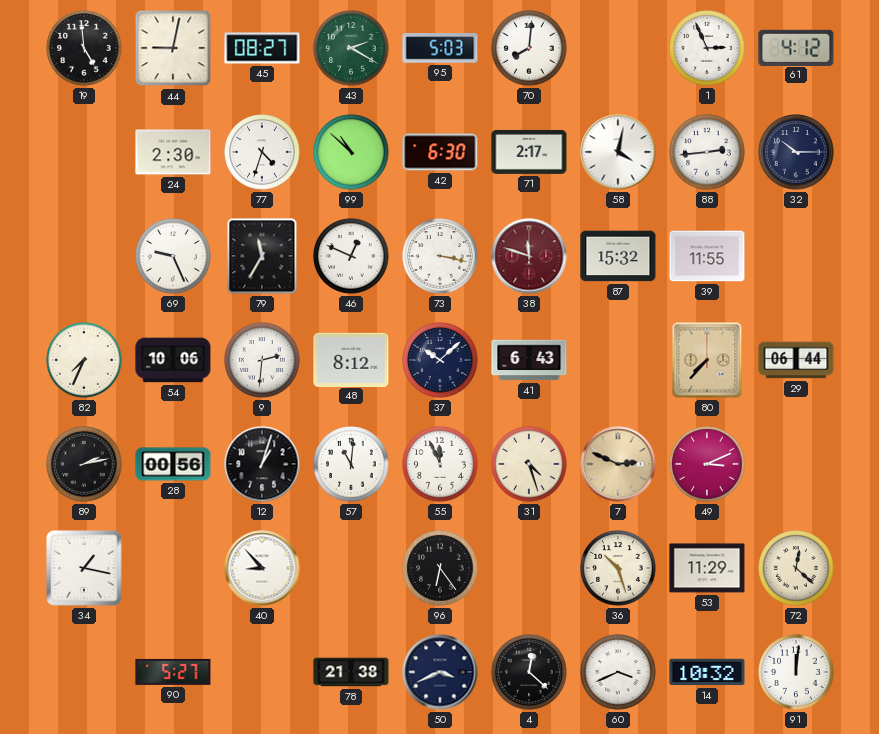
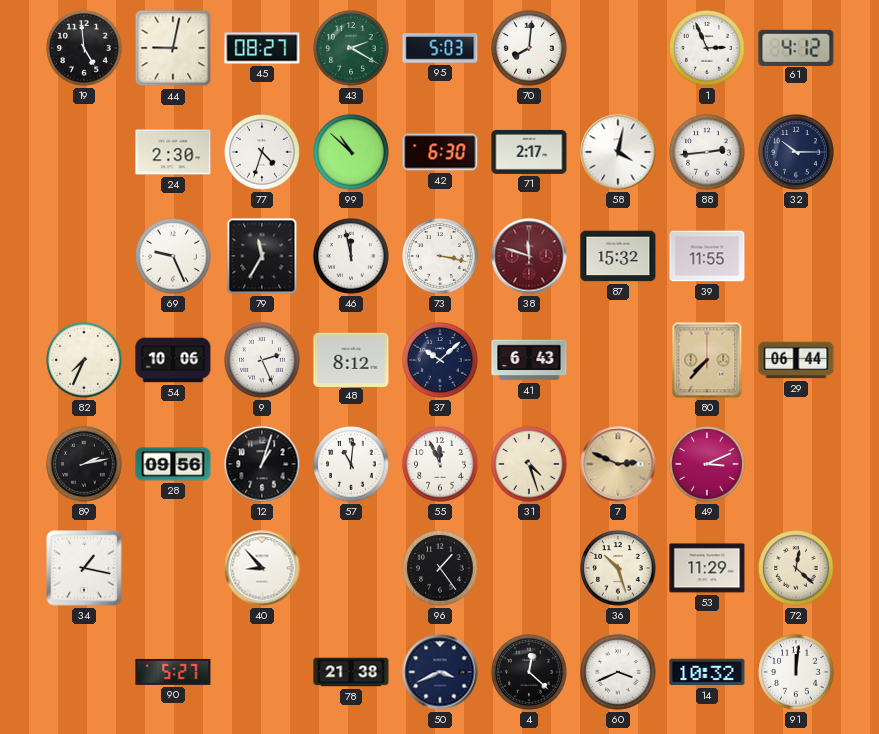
46: 12:49 -> 11:58
9: 2:31 -> 2:26
28: 00:56 -> 09:56
96: 6:24 -> 1:24
